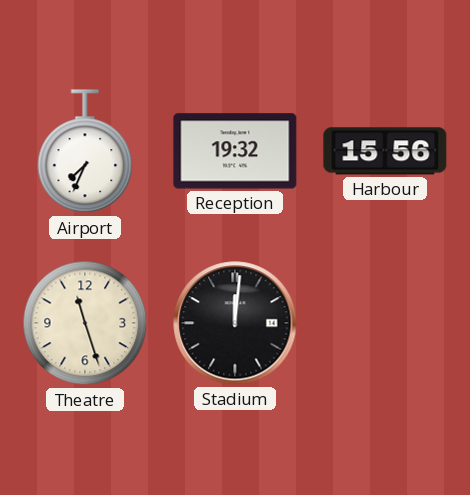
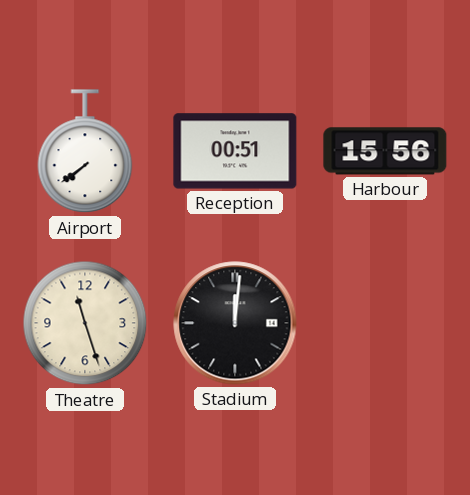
Airport: 7:34 -> 7:39
Reception: 19:32 -> 00:51
